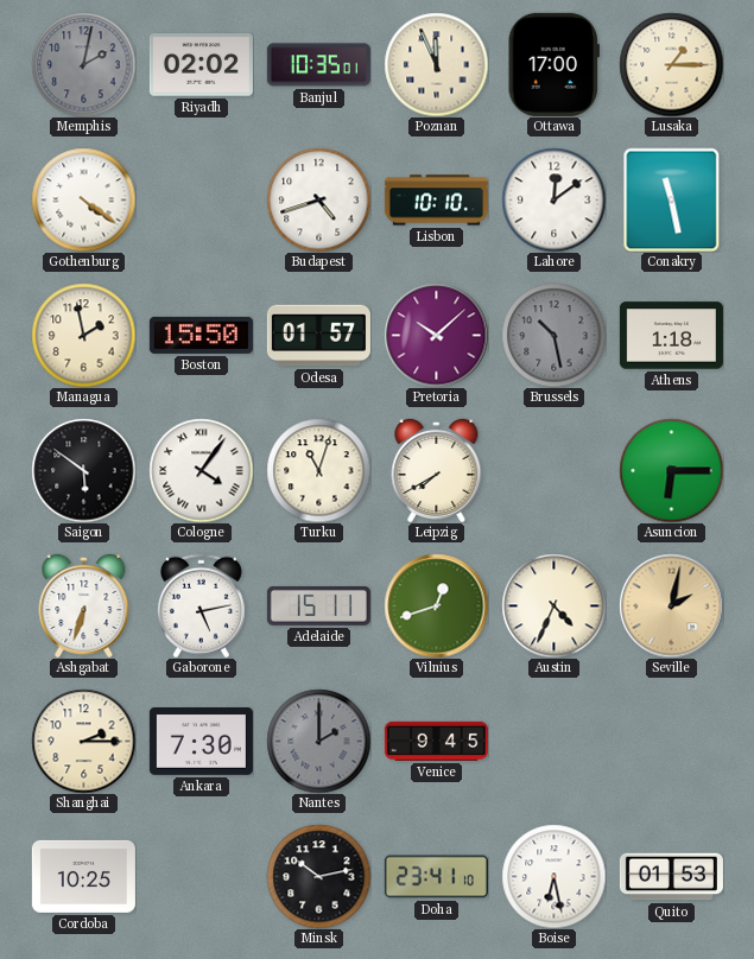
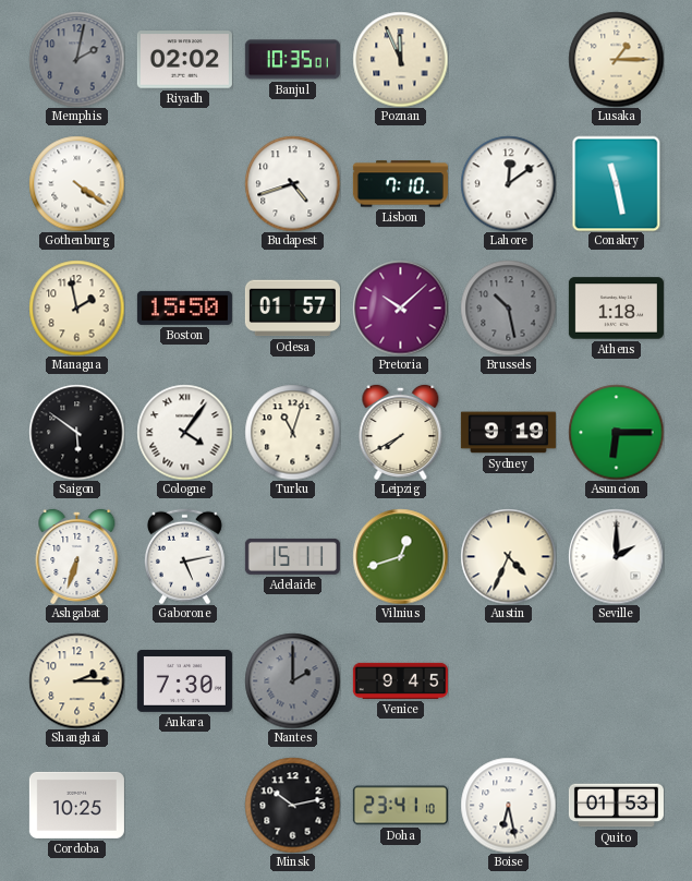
Ottawa: 17:00 -> none
Lisbon: 10:10 -> 7:10
Sydney: none -> 9:19
Seville: 2:02 -> 2:00
Seville dial: champagne -> white
